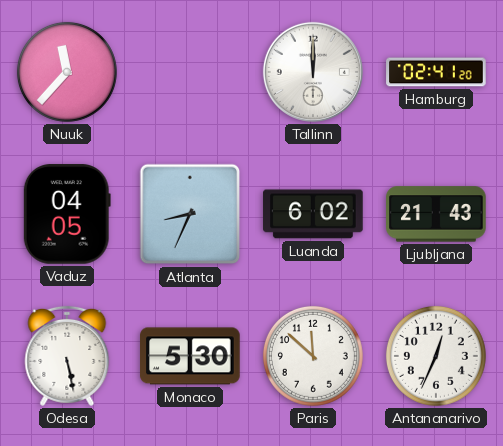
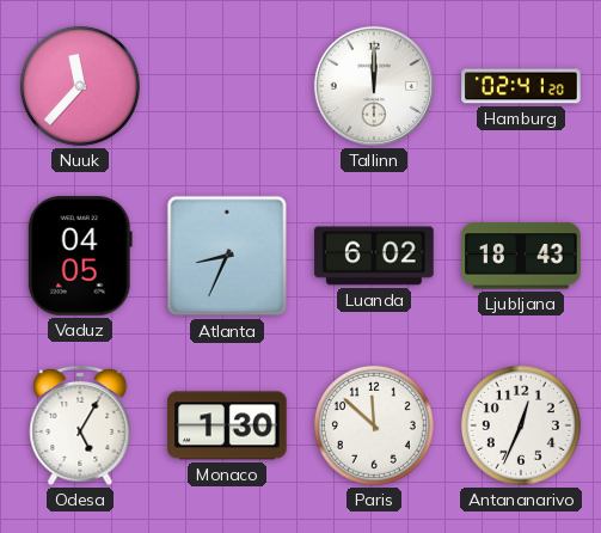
Ljubljana: 21:43 -> 18:43
Odesa: 5:28 -> 5:05
Monaco: 5:30 -> 1:30
